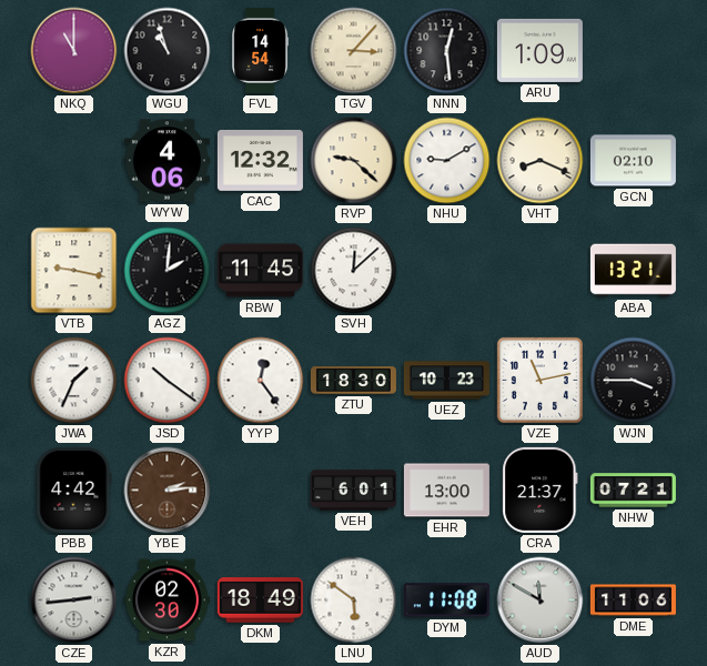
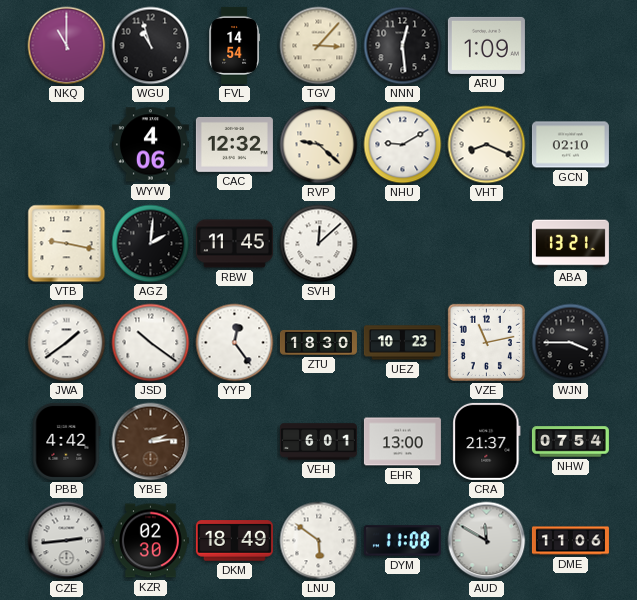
JWA: 1:34 -> 1:39
NHW: 07:21 -> 07:54
